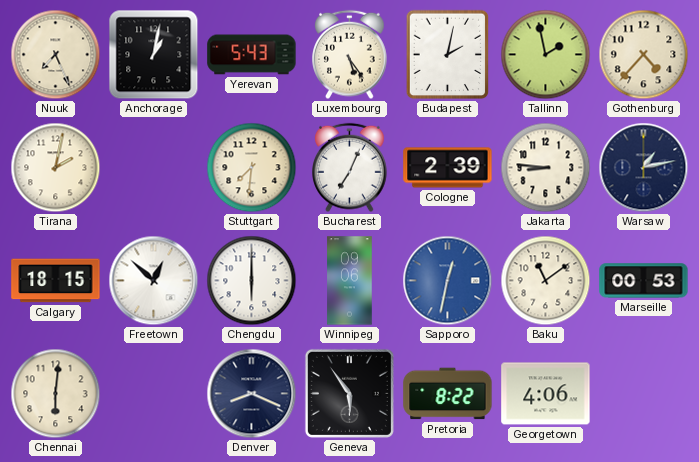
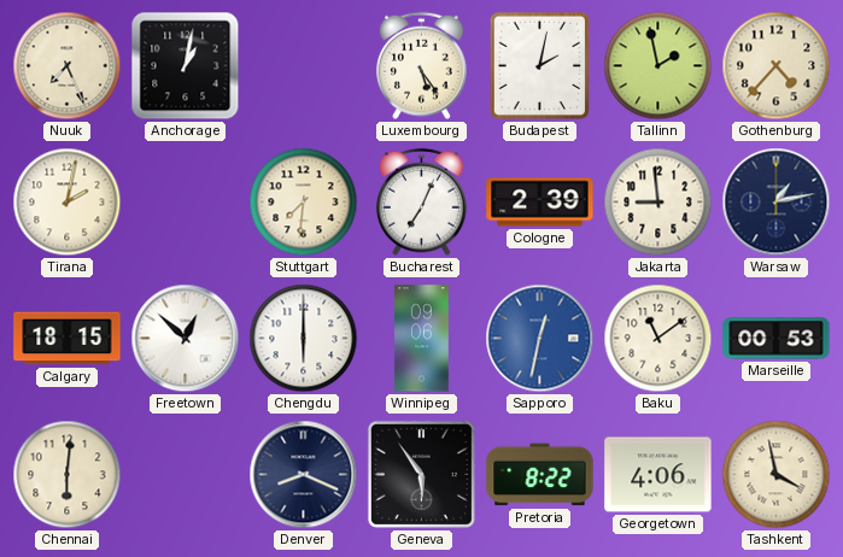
Yerevan: 5:43 -> none
Jakarta: 8:46 -> 8:59
Tashkent: none -> 3:58
